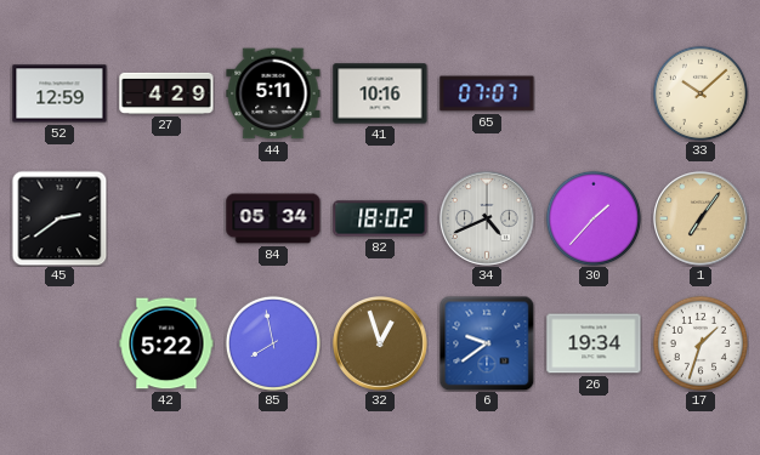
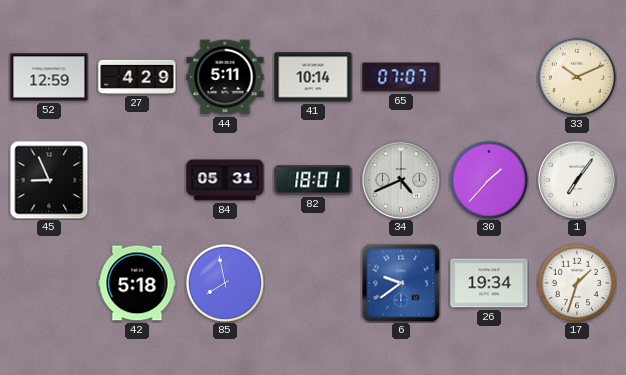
41: 10:16 -> 10:14
33: 10:08 -> 10:11
45: 2:39 -> 8:56
84: 05:34 -> 05:31
82: 18:02 -> 18:01
1 dial: champagne -> white
42: 5:22 -> 5:18
32: 12:57 -> none
